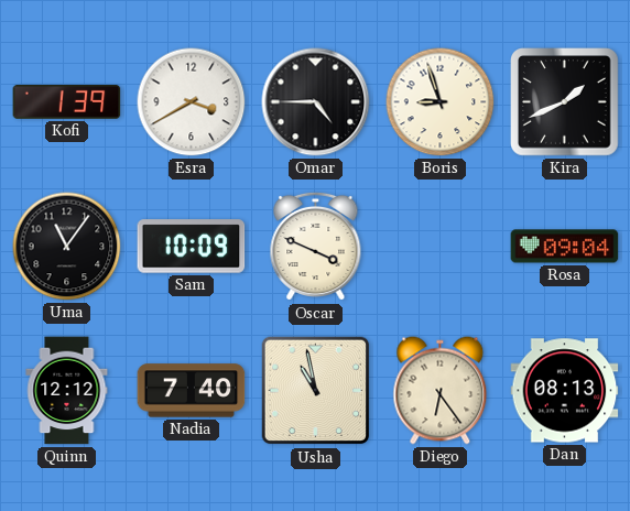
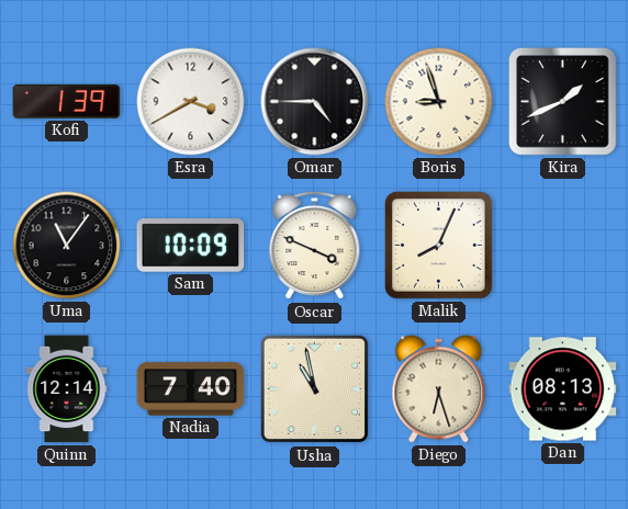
Malik: none -> 8:04
Rosa: 09:04 -> none
Quinn: 12:12 -> 12:14
Diego: 6:24 -> 6:27
